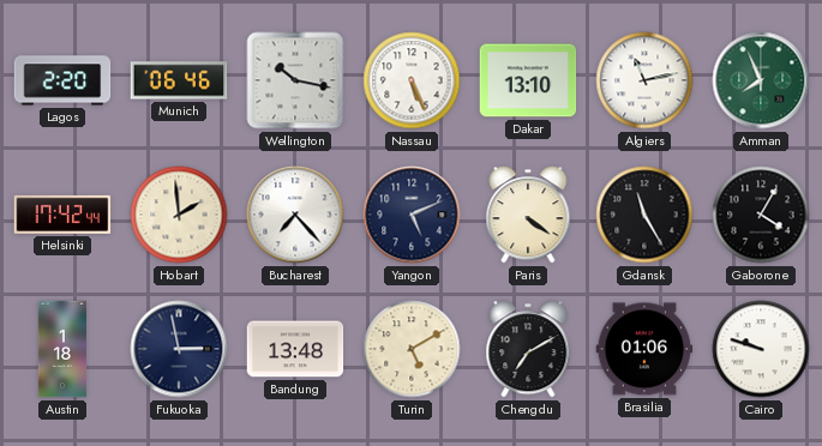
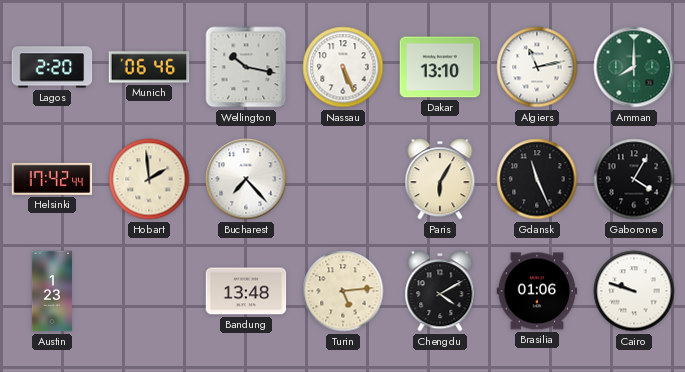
Amman: 7:56 -> 8:00
Yangon: 5:11 -> none
Paris: 4:21 -> 6:05
Gdansk: 11:25 -> 11:26
Austin: 1:18 -> 1:23
Fukuoka: 2:58 -> none
Turin: 5:10 -> 5:14
Chengdu: 7:10 -> 4:10
